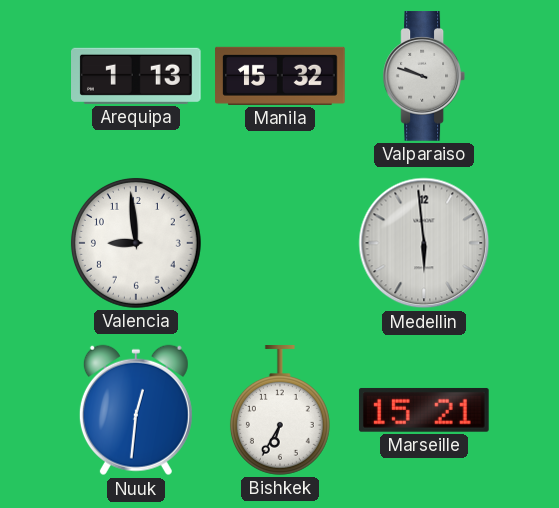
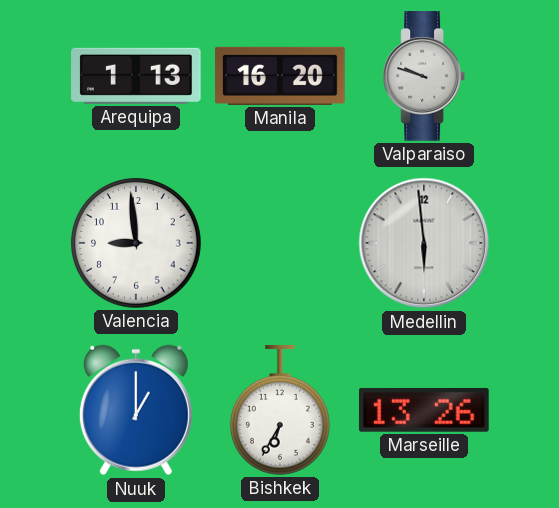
Manila: 15:32 -> 16:20
Nuuk: 12:31 -> 1:00
Marseille: 15:21 -> 13:26
